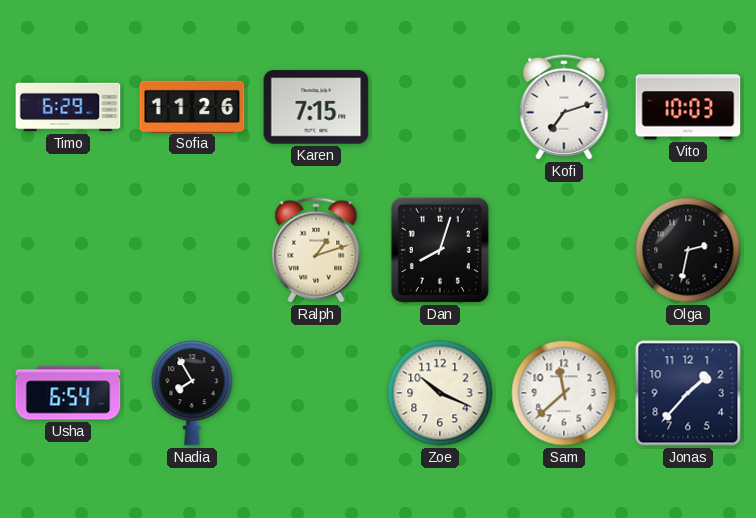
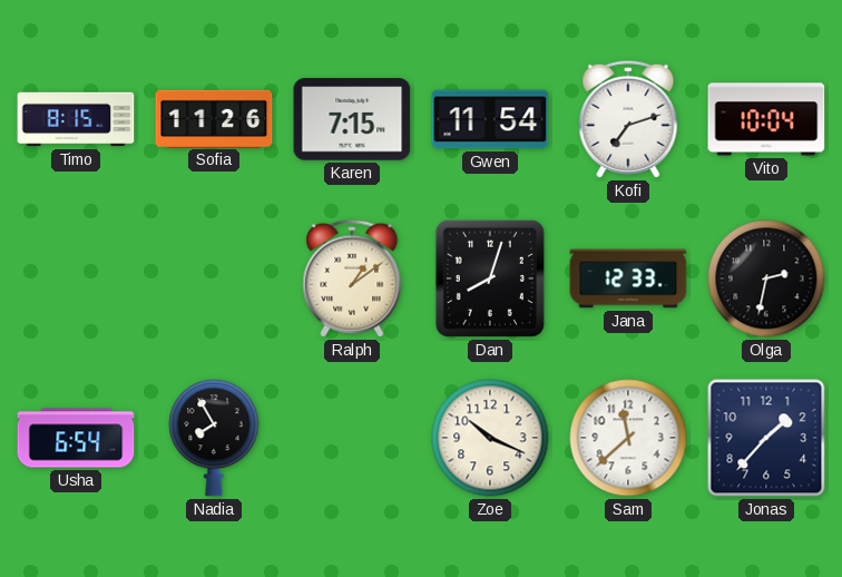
Timo: 6:29 -> 8:15
Gwen: none -> 11:54
Vito: 10:03 -> 10:04
Ralph: 1:12 -> 1:09
Jana: none -> 12:33
